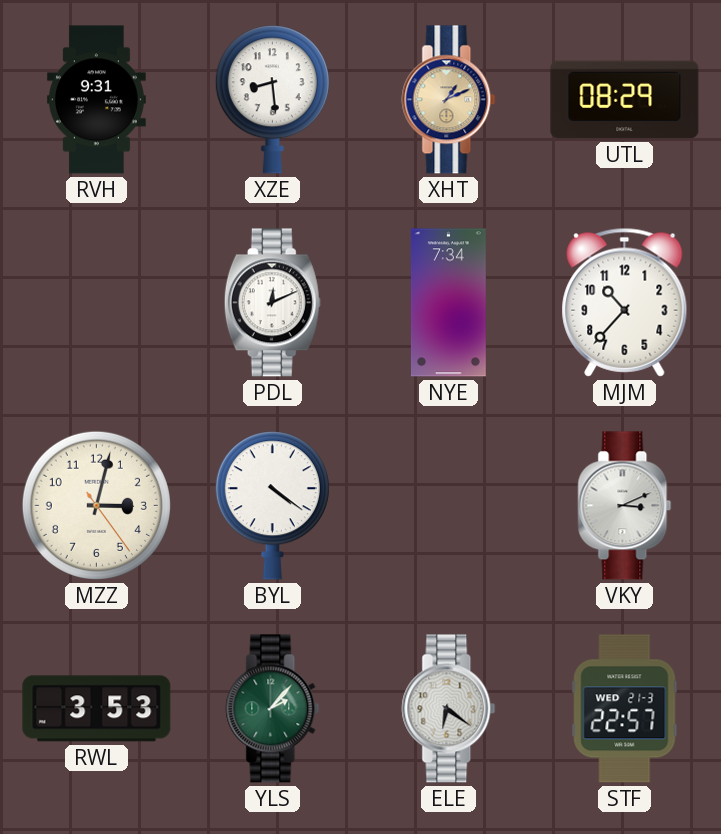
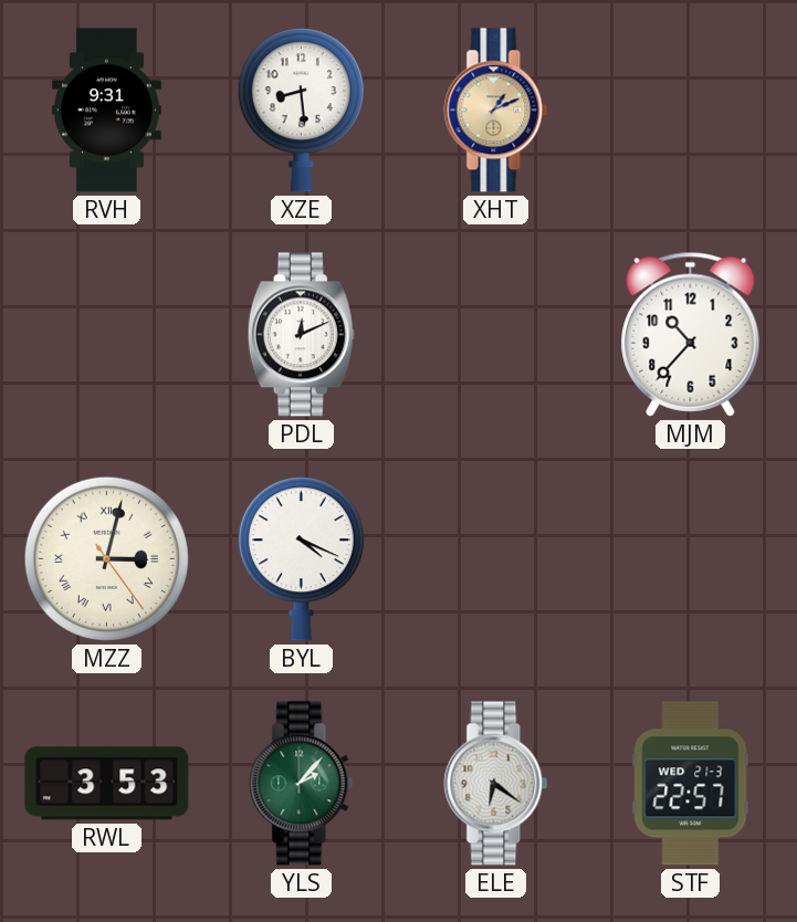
UTL: 08:29 -> none
NYE: 7:34 -> none
MZZ numerals: Arabic -> Roman
BYL: 4:21 -> 4:19
VKY: 3:11 -> none
